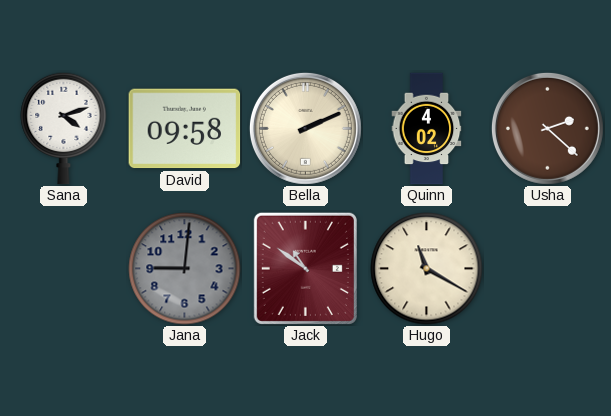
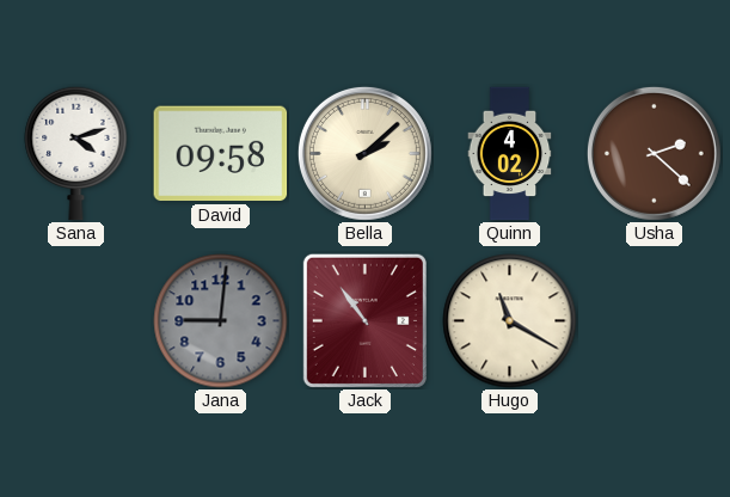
Bella: 2:11 -> 2:08
Jack: 10:51 -> 10:54
